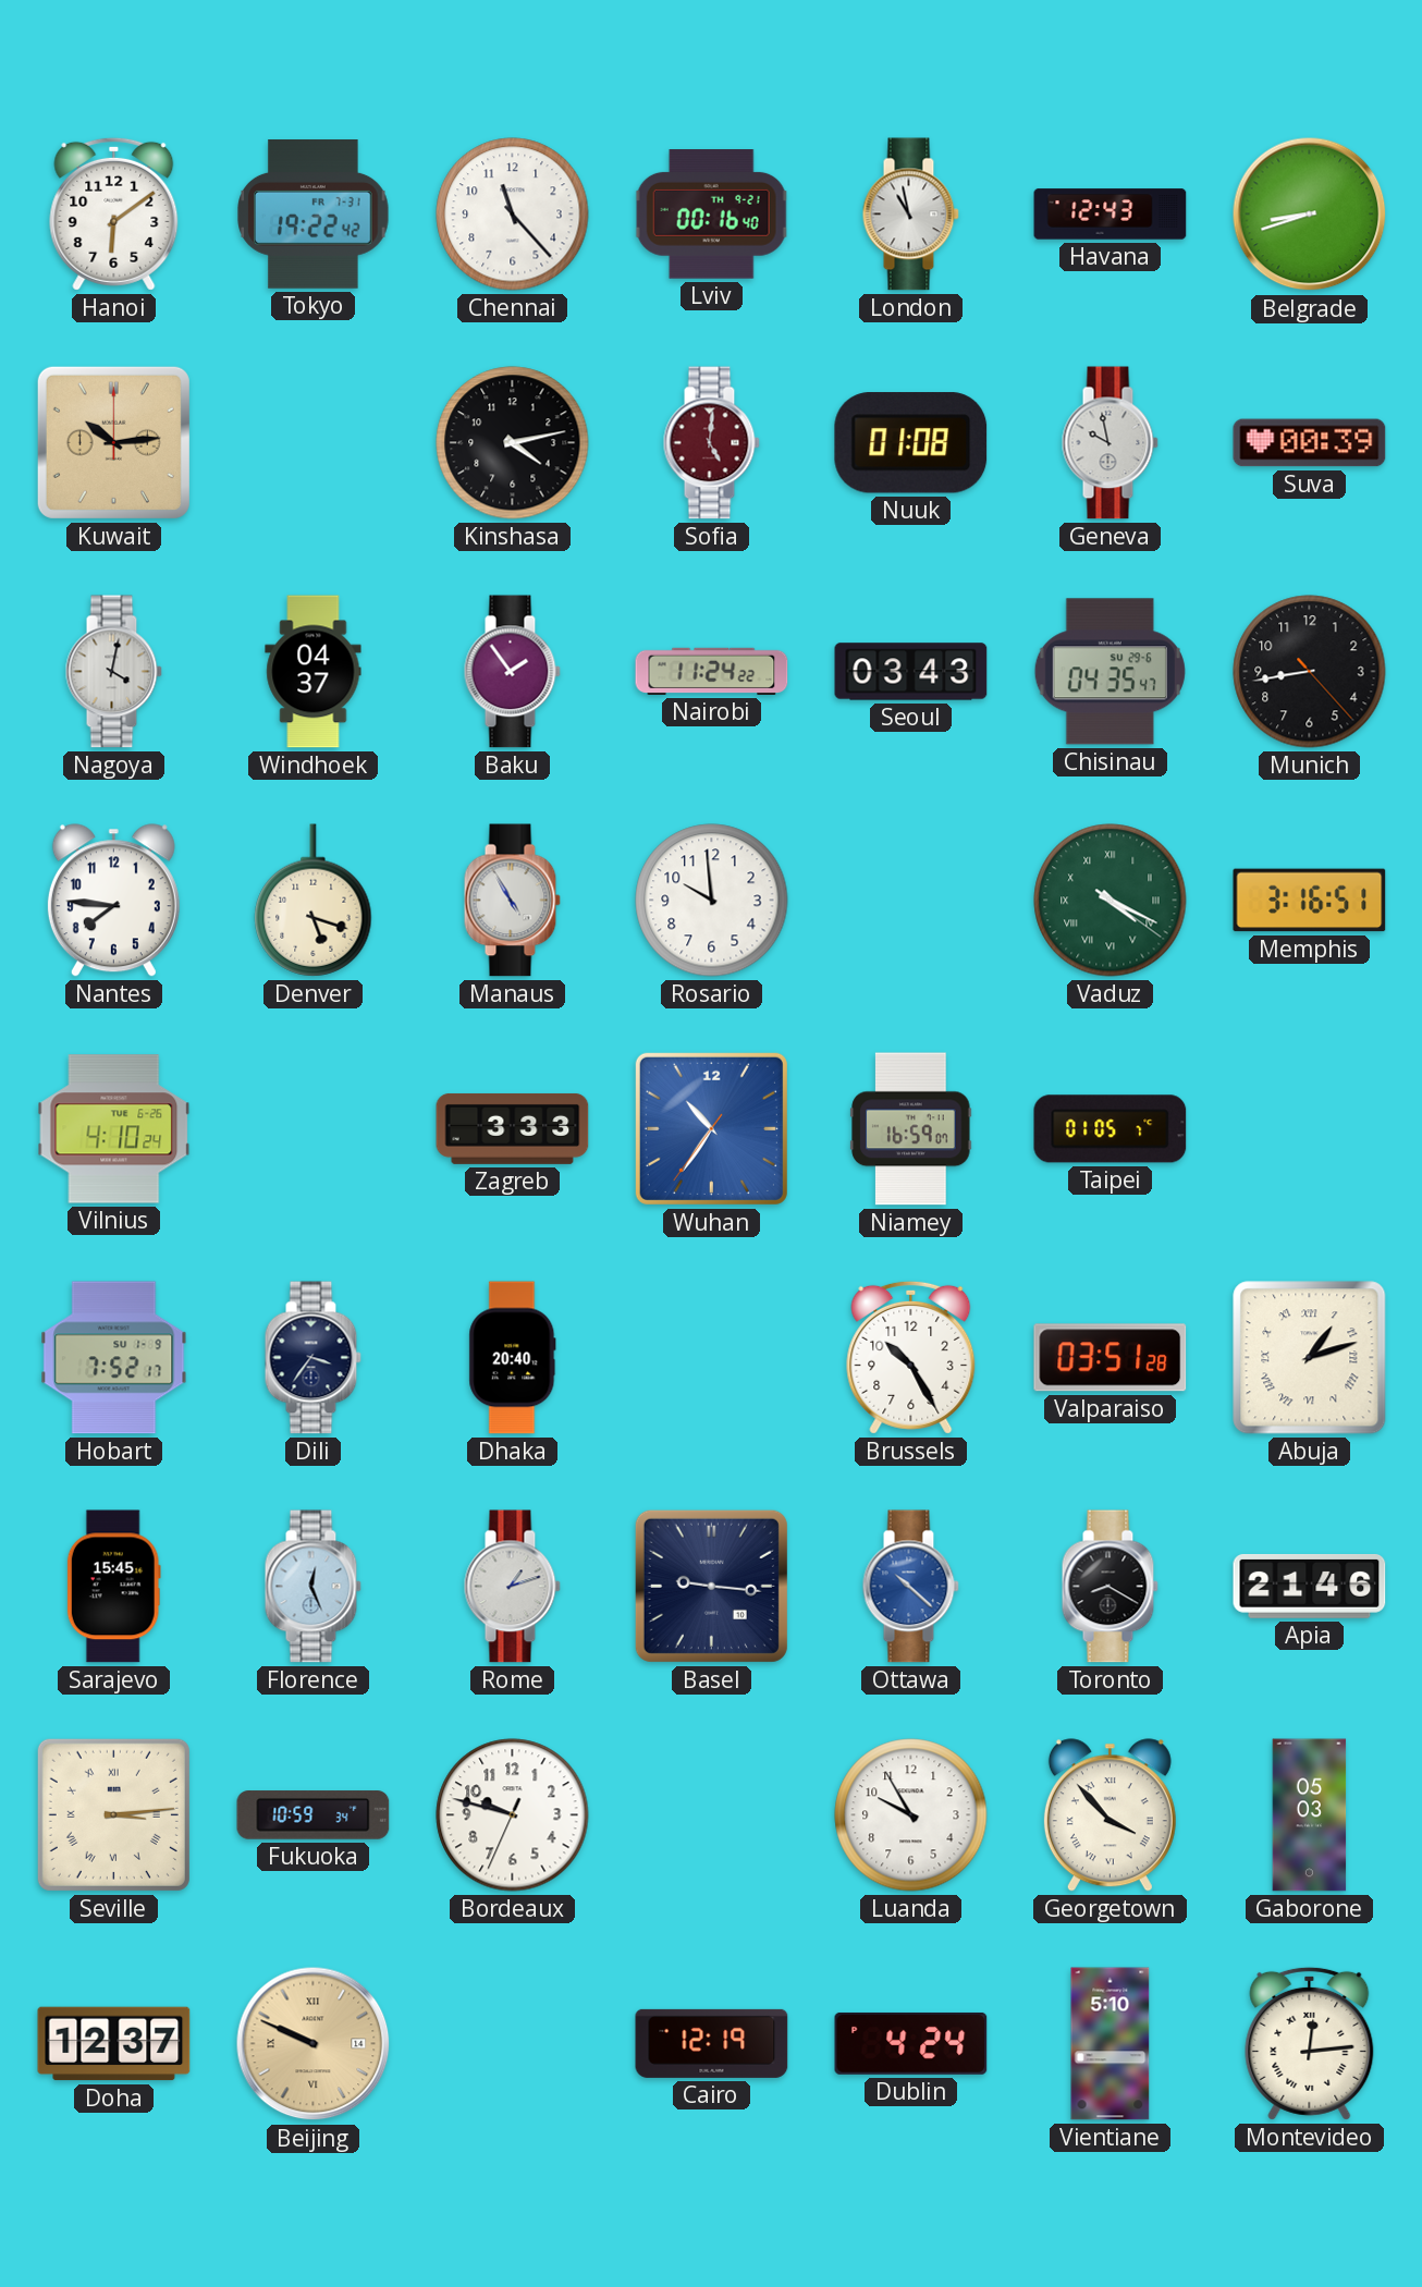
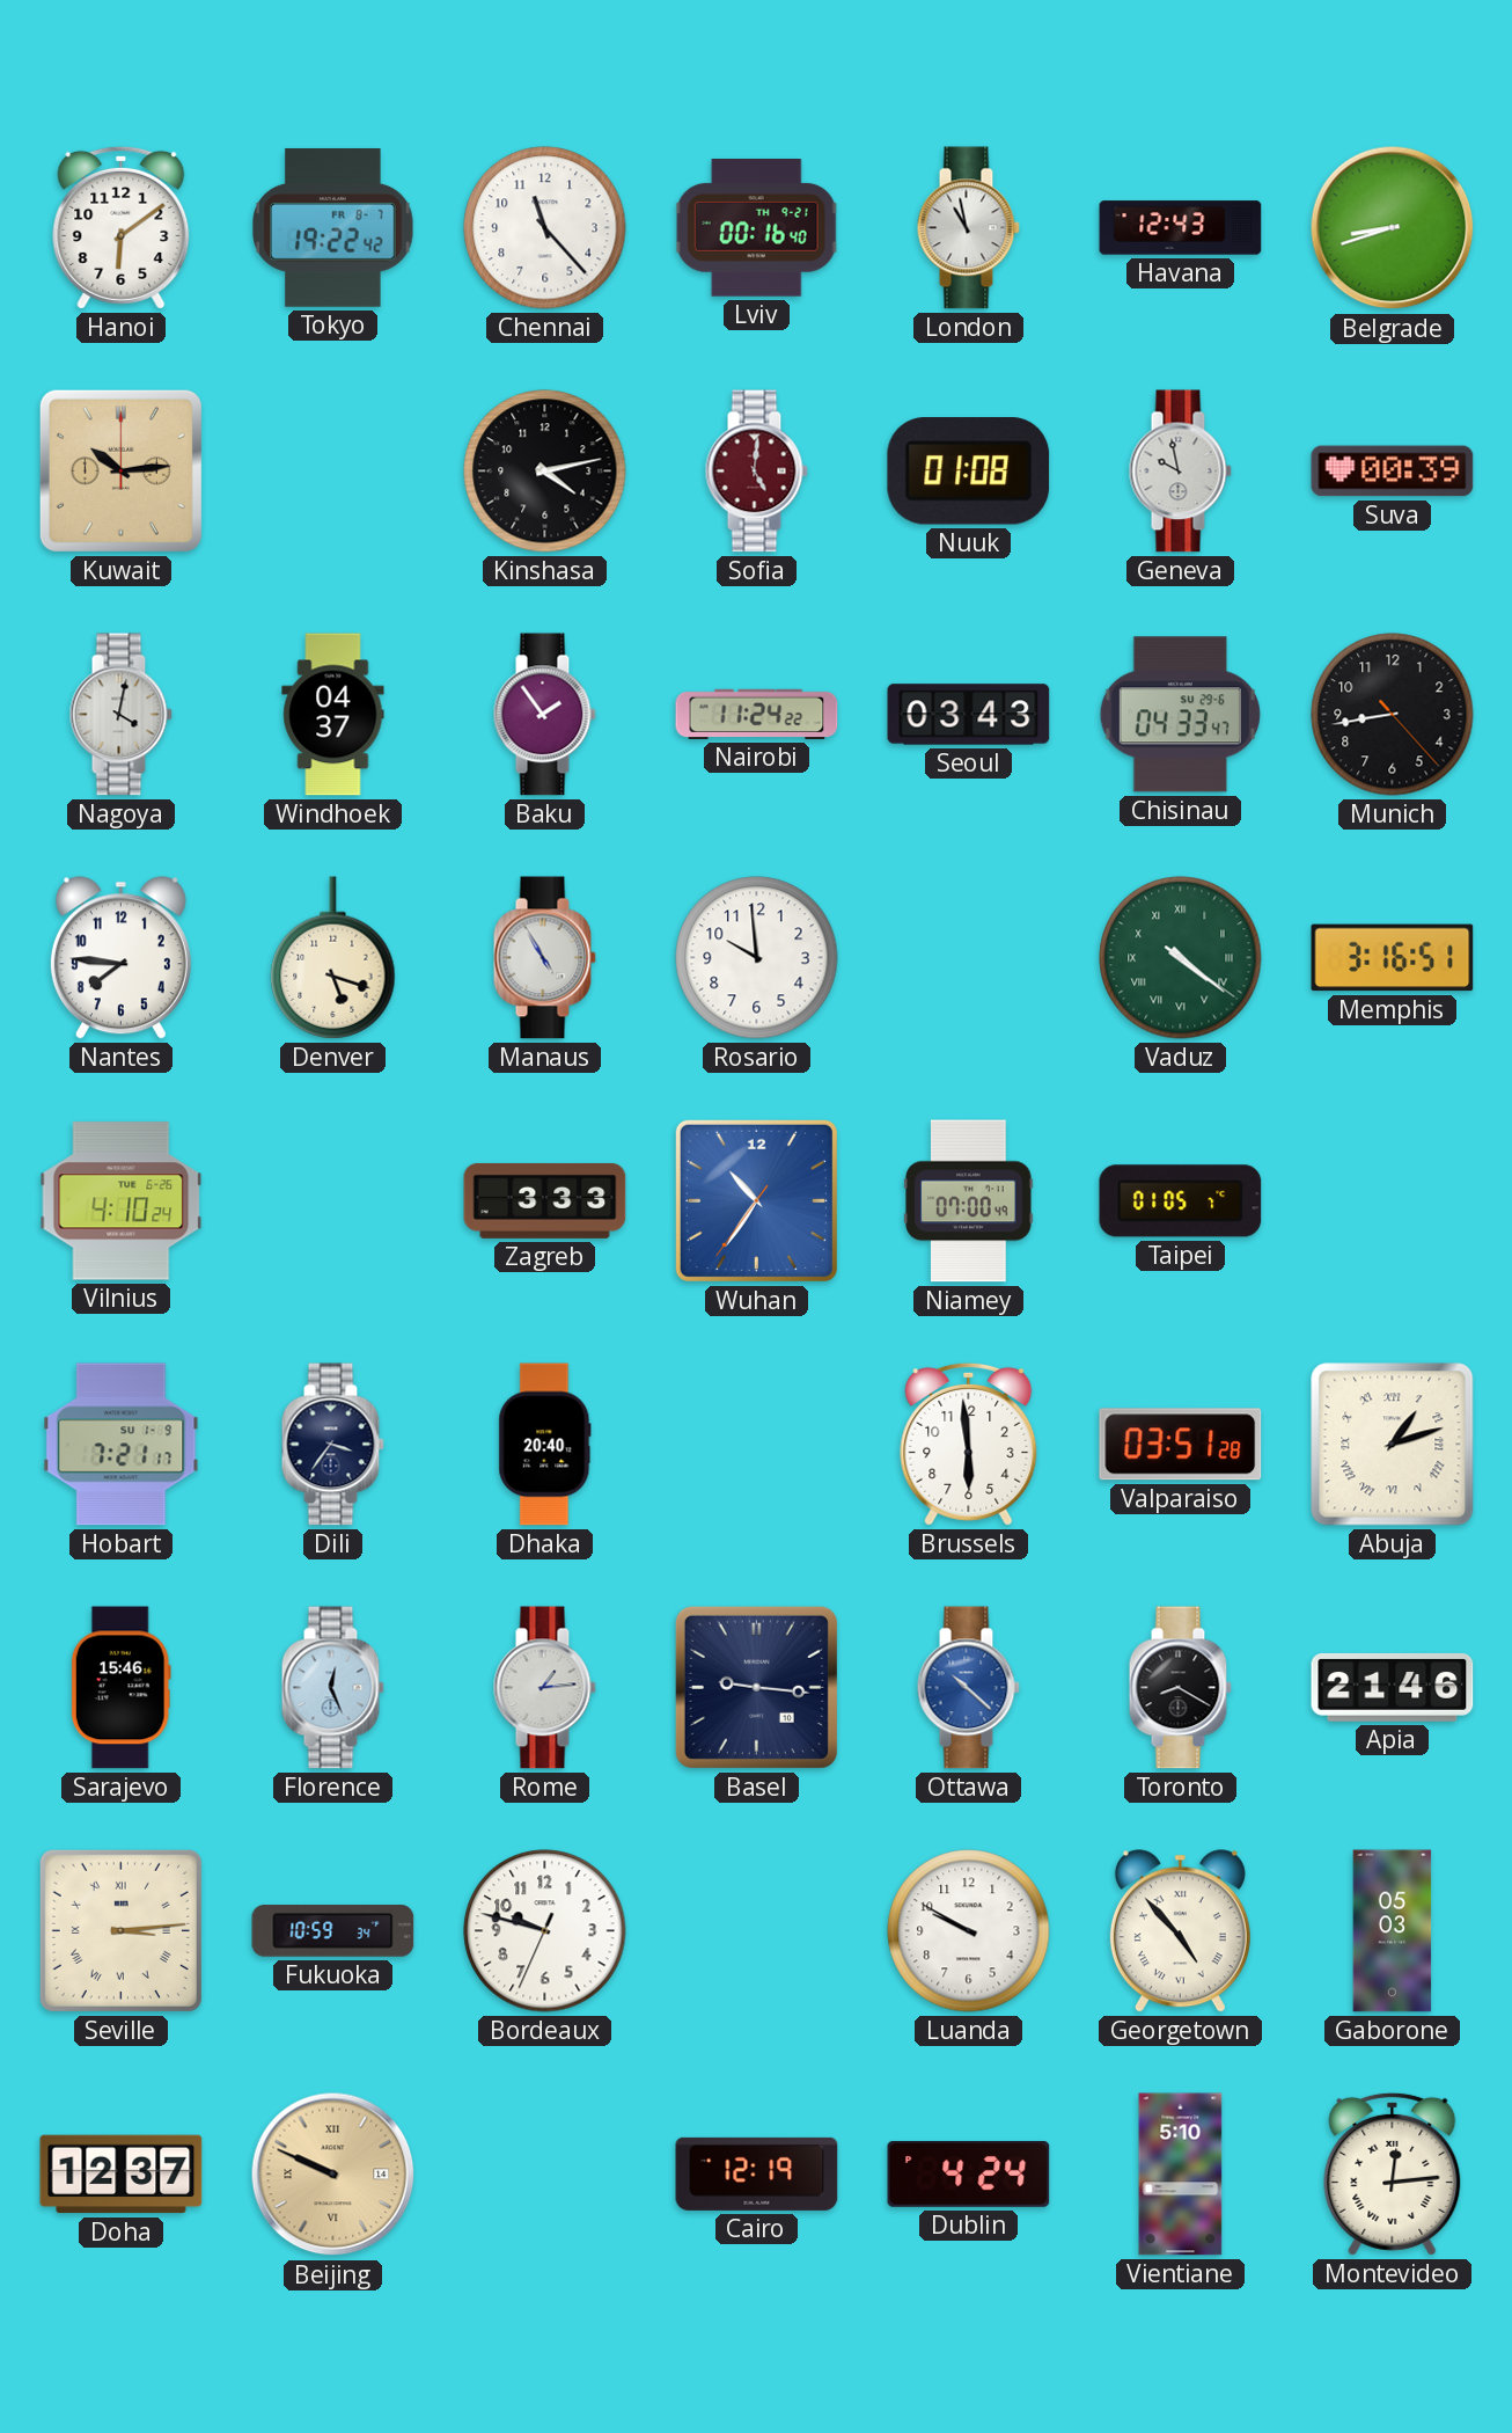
Tokyo date: FR 7-31 -> FR 8-7
Chisinau: 04:35 -> 04:33
Vaduz: 4:19 -> 4:21
Niamey: 16:59 -> 07:00
Hobart: 7:52 -> 7:21
Brussels: 10:25 -> 5:59
Sarajevo: 15:45 -> 15:46
Rome: 1:12 -> 1:14
Luanda: 9:55 -> 9:50
Georgetown: 3:53 -> 4:53
